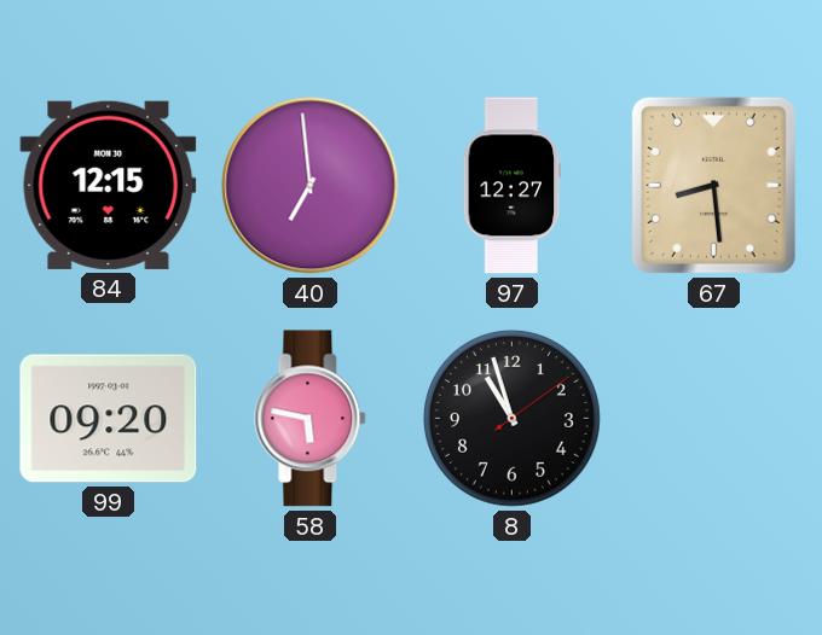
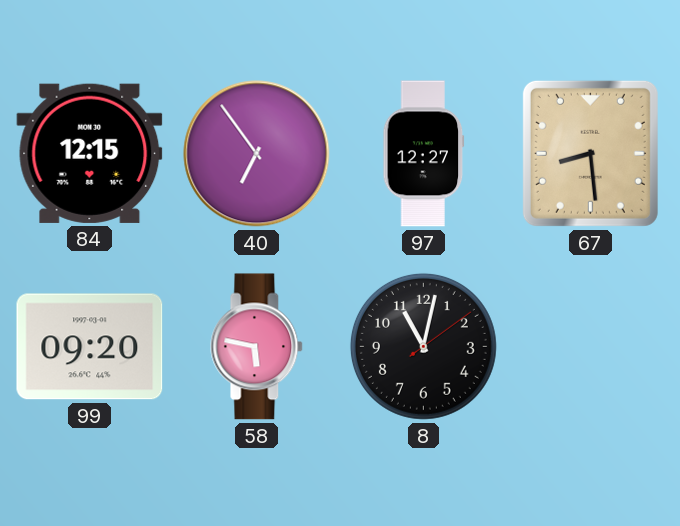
40: 6:59 -> 6:54
8: 10:57 -> 11:02
